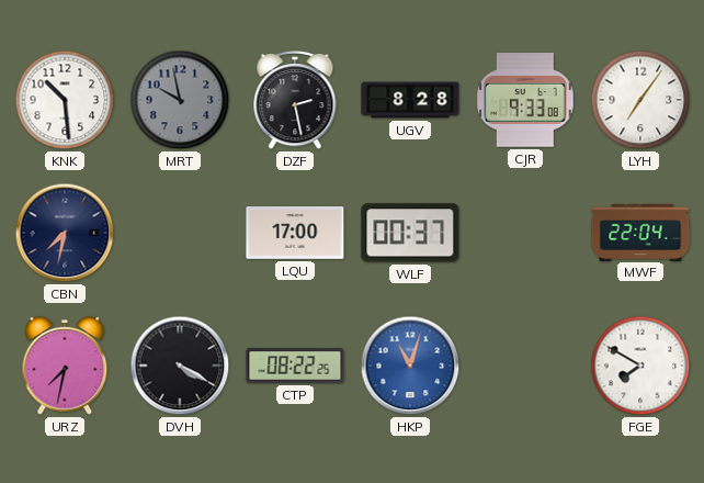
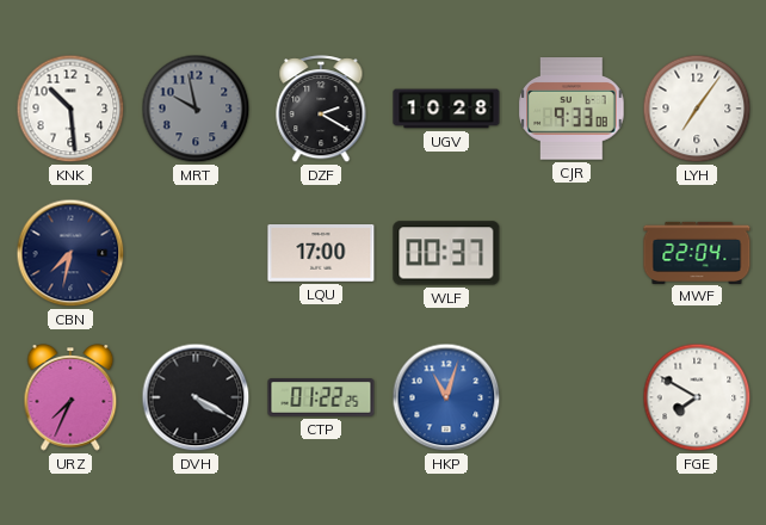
DZF: 2:28 -> 2:20
UGV: 8:28 -> 10:28
URZ: 7:32 -> 7:34
CTP: 08:22 -> 01:22
